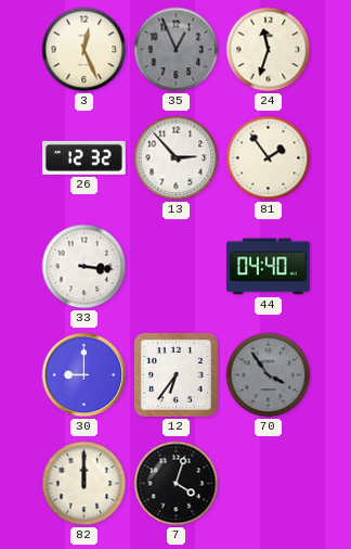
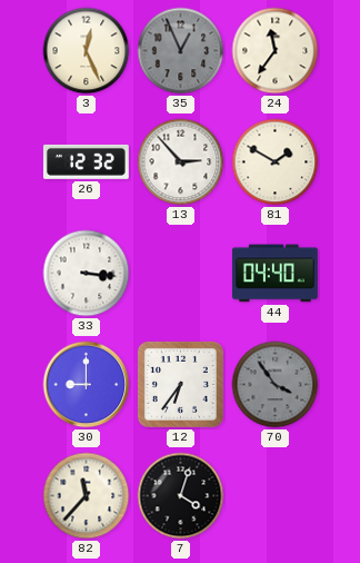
24: 11:33 -> 11:36
81: 1:54 -> 1:50
82: 12:00 -> 11:37
